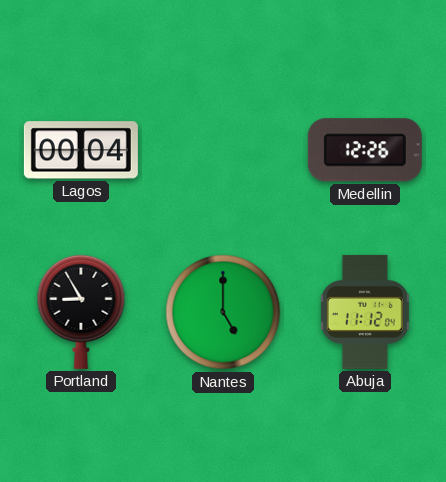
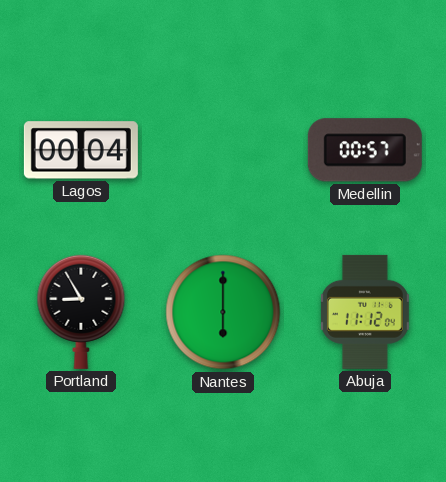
Medellin: 12:26 -> 00:57
Nantes: 5:00 -> 6:00
